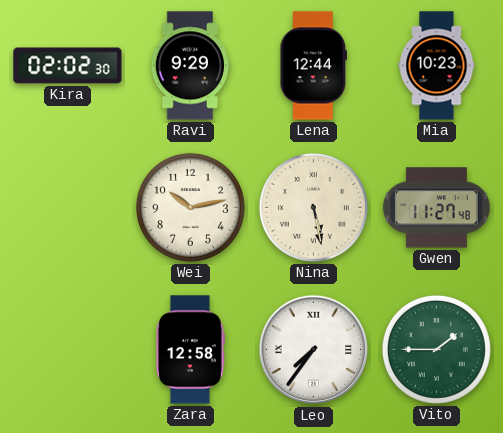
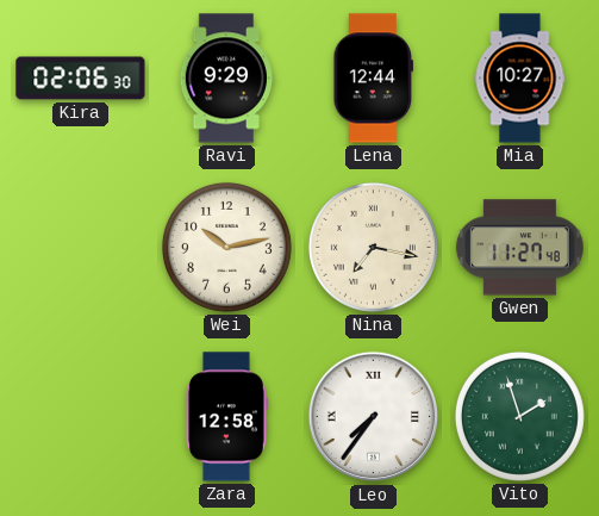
Kira: 02:02 -> 02:06
Mia: 10:23 -> 10:27
Nina: 5:28 -> 7:17
Vito: 1:45 -> 1:57
